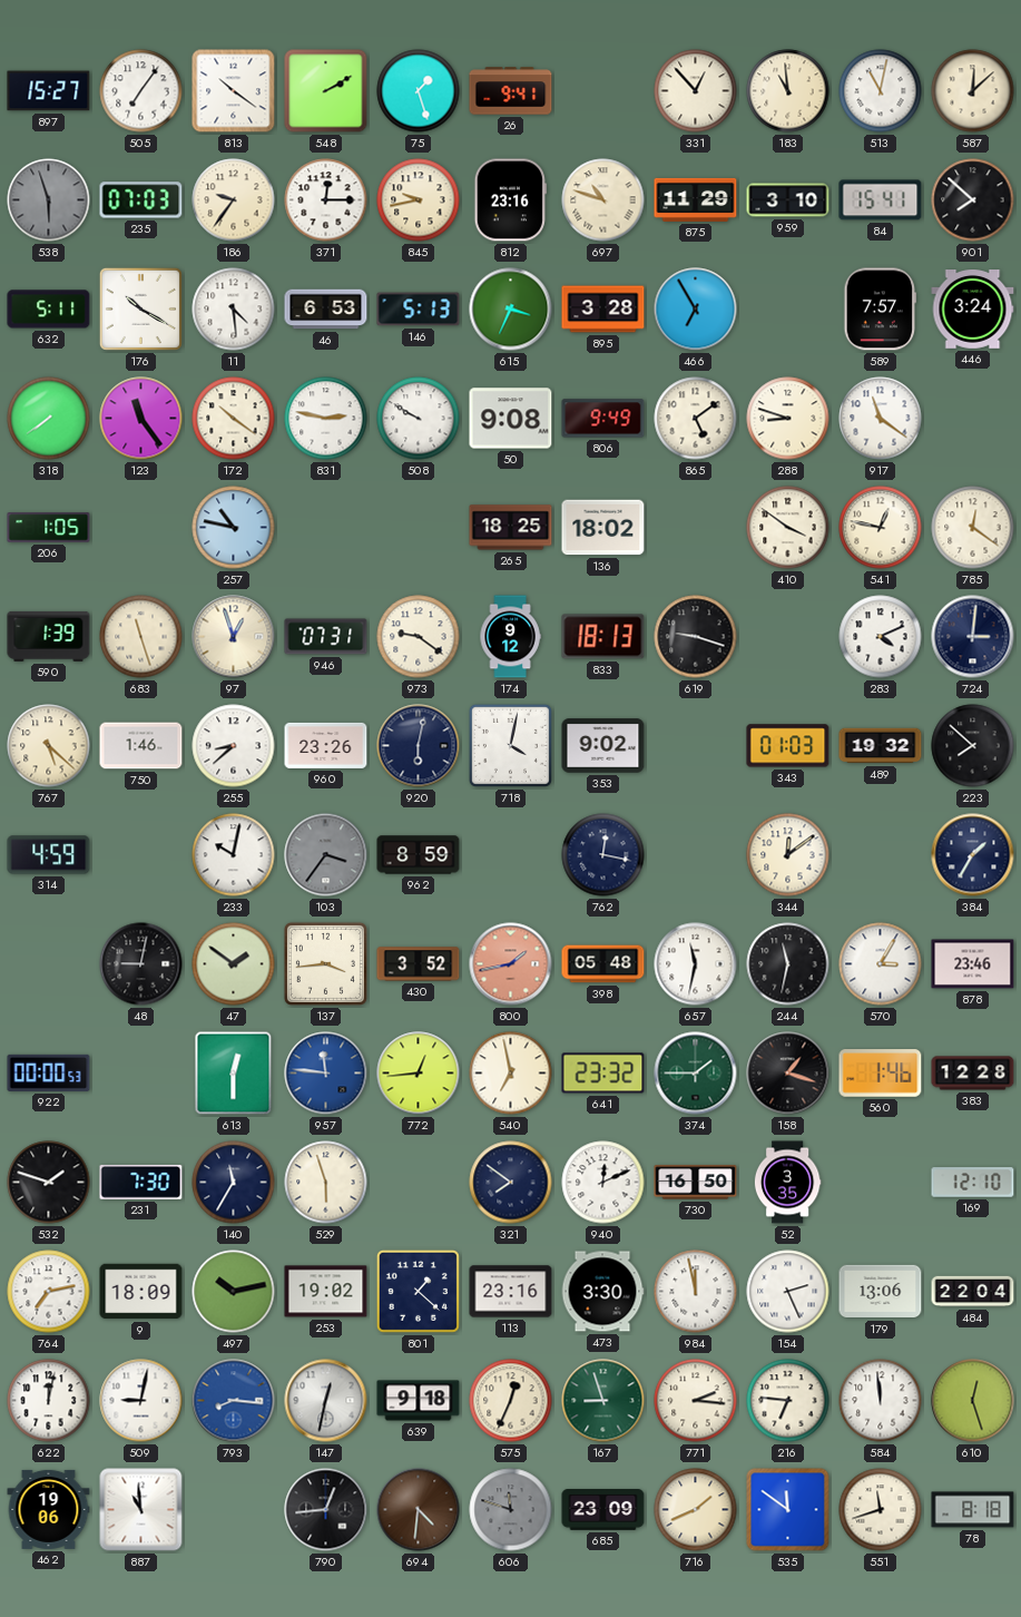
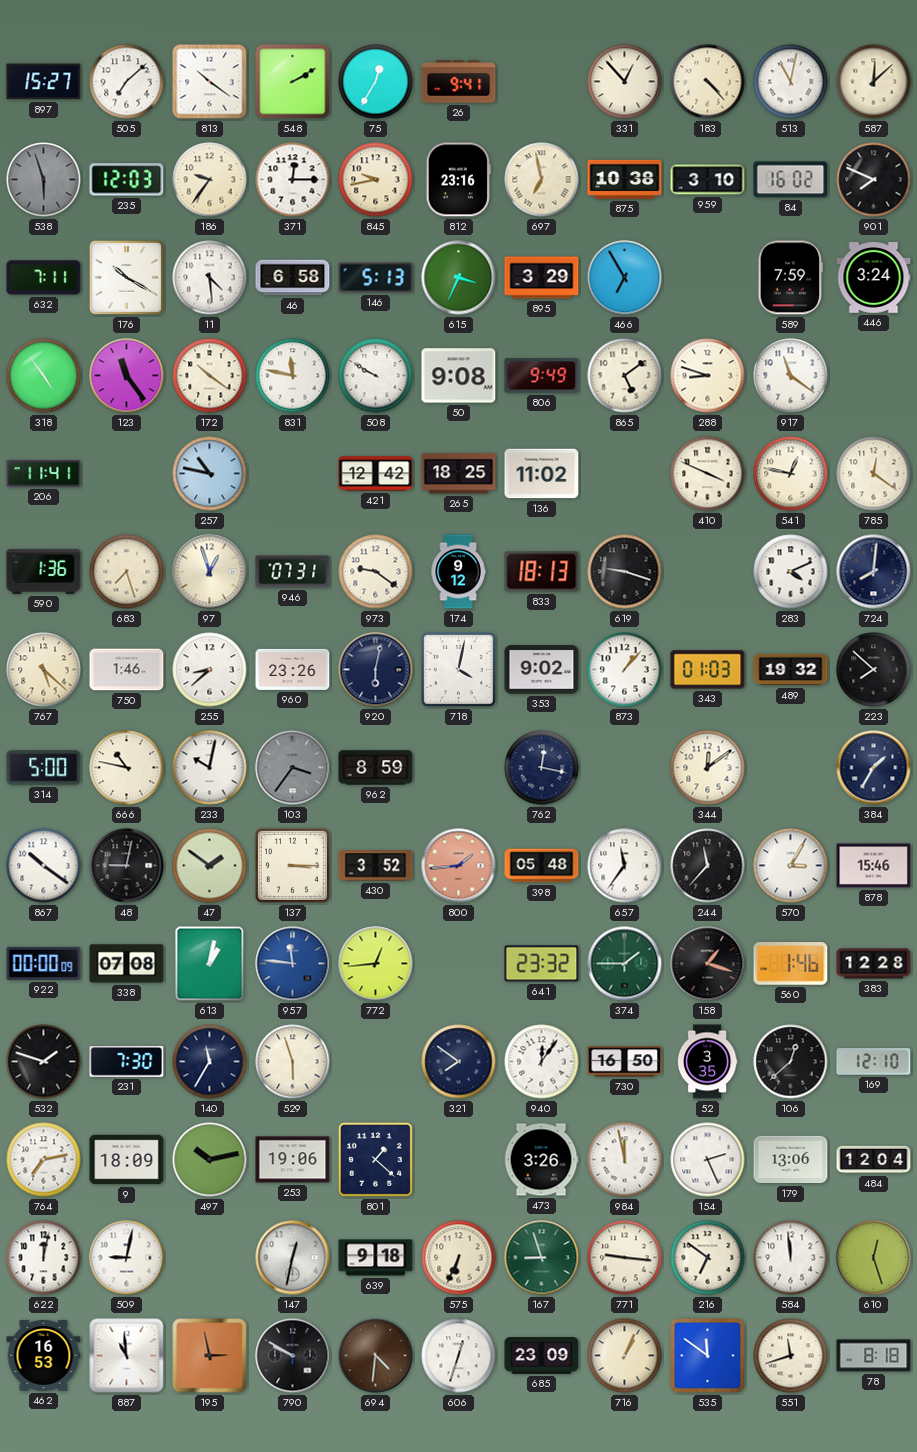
505: 7:06 -> 7:08
75: 1:27 -> 12:35
183: 10:59 -> 4:23
235: 07:03 -> 12:03
697: 10:48 -> 6:58
875: 11:29 -> 10:38
84: 15:41 -> 16:02
901: 7:52 -> 7:49
632: 5:11 -> 7:11
46: 6:53 -> 6:58
895: 3:28 -> 3:29
589: 7:57 -> 7:59
318: 7:39 -> 4:54
831: 2:47 -> 11:47
206: 1:05 -> 11:41
421: none -> 12:42
136: 18:02 -> 11:02
410: 3:51 -> 3:49
590: 1:39 -> 1:36
683: 11:27 -> 7:27
724: 3:01 -> 8:01
873: none -> 1:07
314: 4:59 -> 5:00
666: none -> 10:47
867: none -> 10:21
137: 3:44 -> 3:15
800: 1:43 -> 1:44
657: 11:32 -> 11:36
244: 11:32 -> 11:37
878: 23:46 -> 15:46
922: 00:00:53 -> 00:00:09
338: none -> 07:08
613: 12:30 -> 1:02
540: 6:58 -> none
940: 12:11 -> 12:06
106: none -> 12:38
253: 19:02 -> 19:06
113: 23:16 -> none
473: 3:30 -> 3:26
484: 22:04 -> 12:04
793: 8:16 -> none
575: 12:34 -> 6:34
771: 2:16 -> 9:16
216: 6:46 -> 6:51
462: 19:06 -> 16:53
195: none -> 2:58
790: 12:44 -> 9:50
606: 11:48 -> 12:33
606 dial: grey -> white
716: 1:41 -> 1:04
